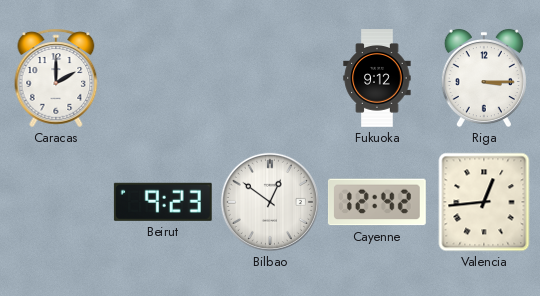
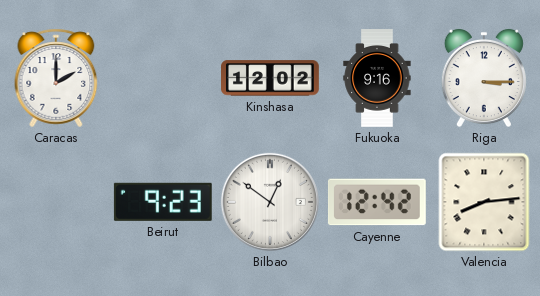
Kinshasa: none -> 12:02
Fukuoka: 9:12 -> 9:16
Valencia: 12:44 -> 8:14
